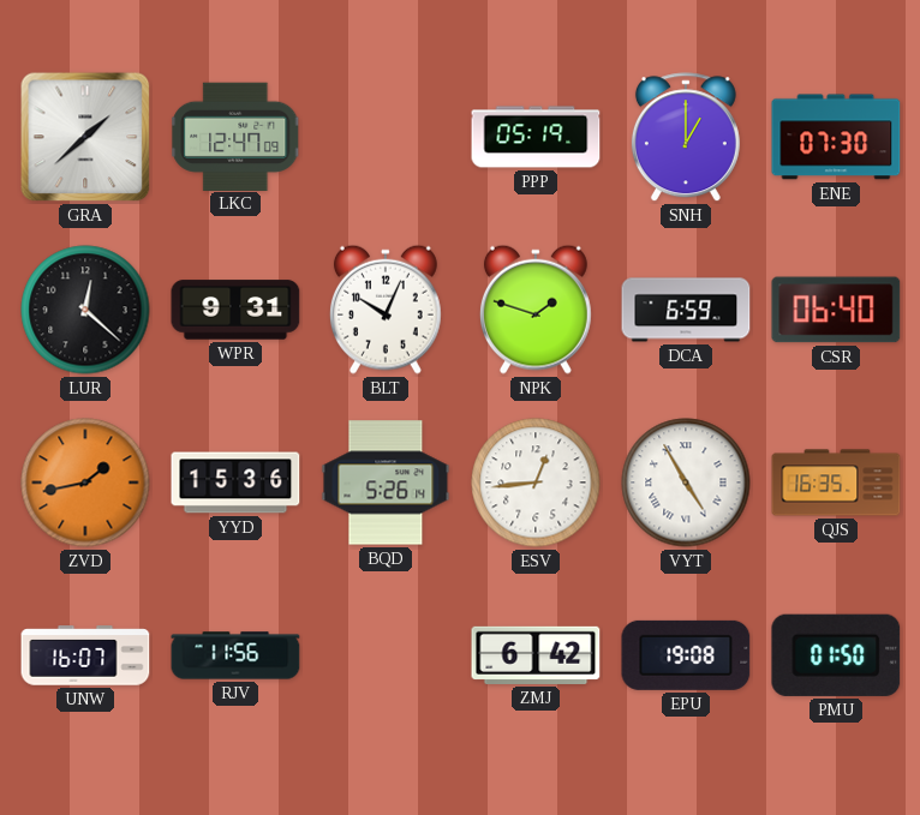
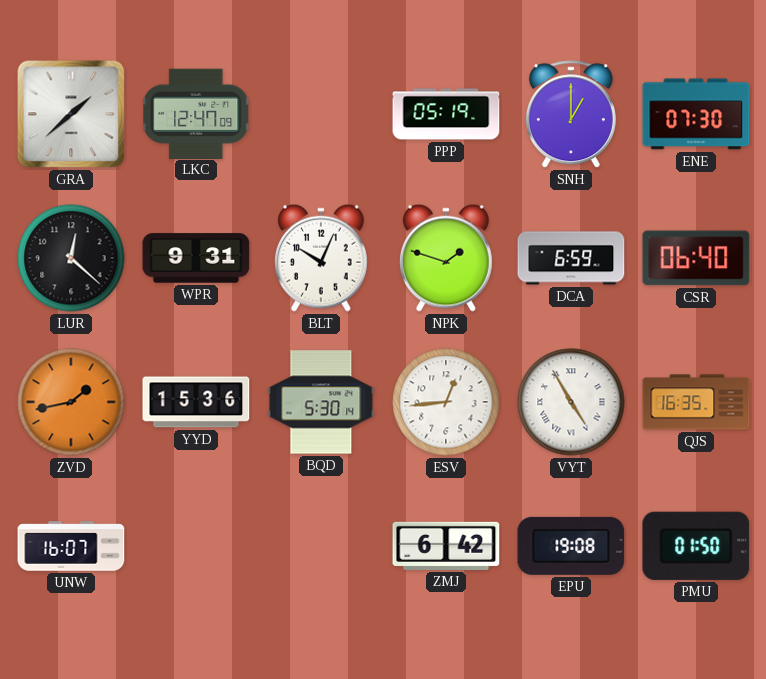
BQD: 5:26 -> 5:30
RJV: 11:56 -> none
